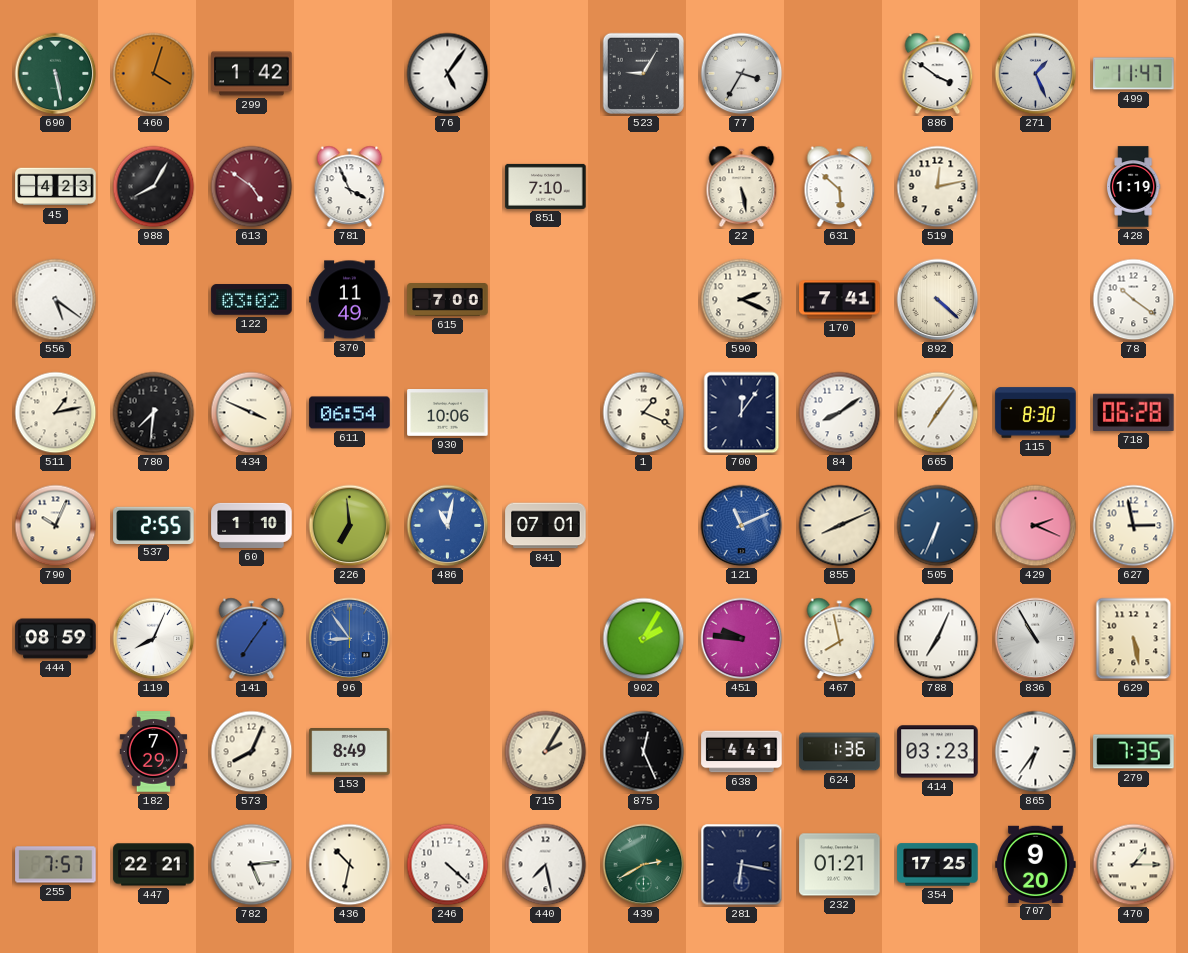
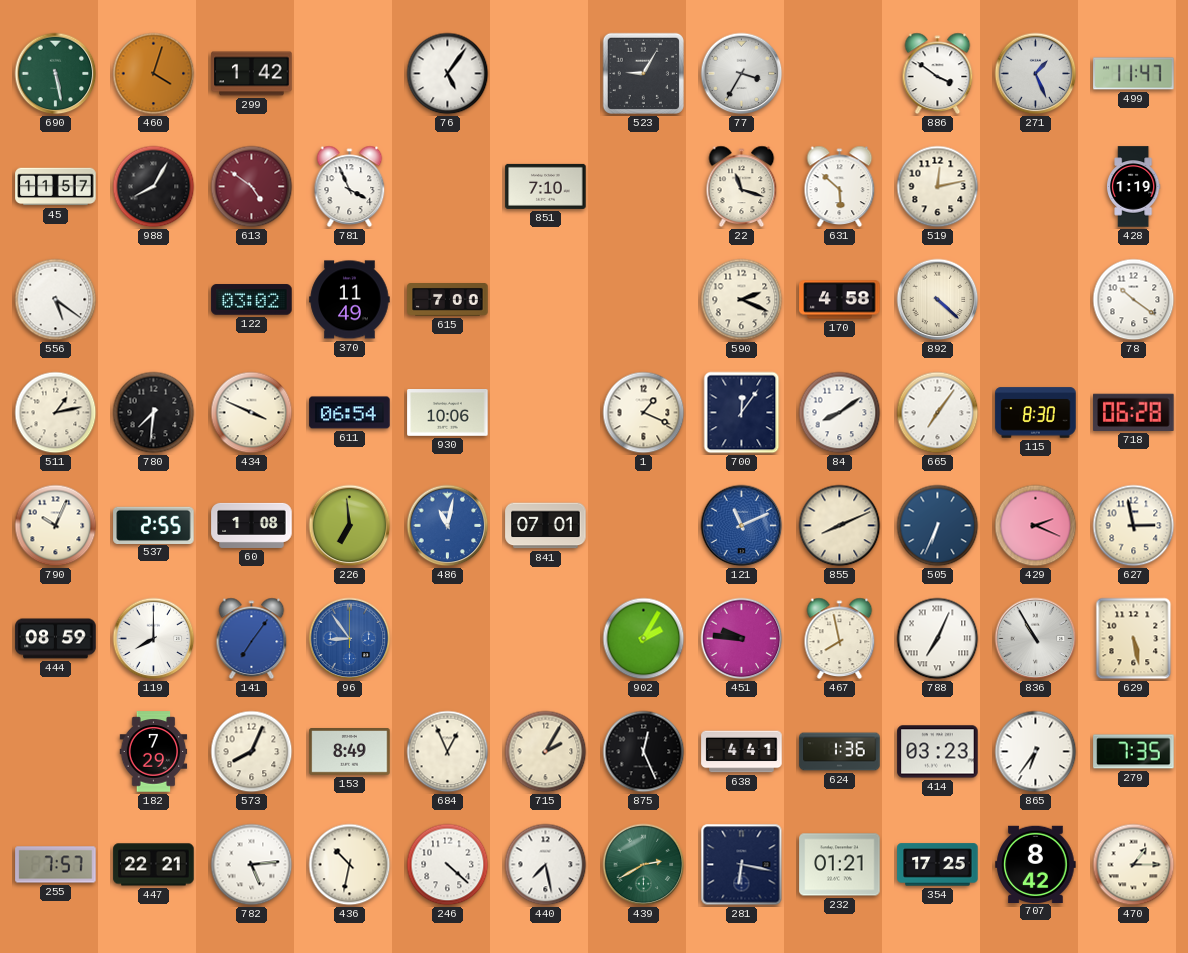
45: 4:23 -> 11:57
22: 5:28 -> 11:18
170: 7:41 -> 4:58
60: 1:10 -> 1:08
119: 8:04 -> 8:00
684: none -> 12:56
707: 9:20 -> 8:42
